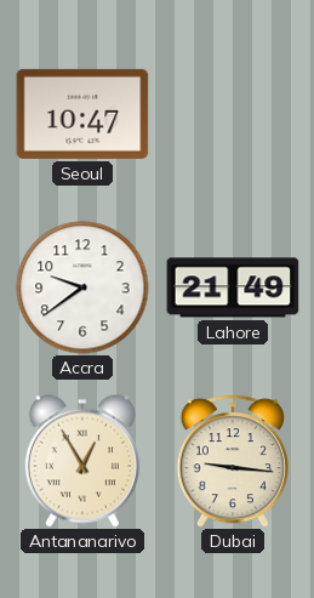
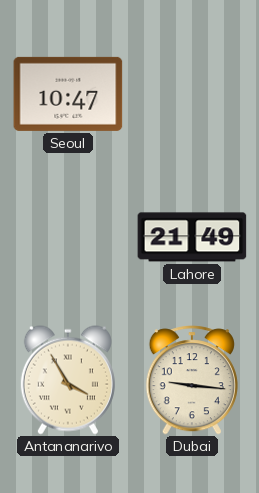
Accra: 9:39 -> none
Antananarivo: 12:55 -> 3:55
